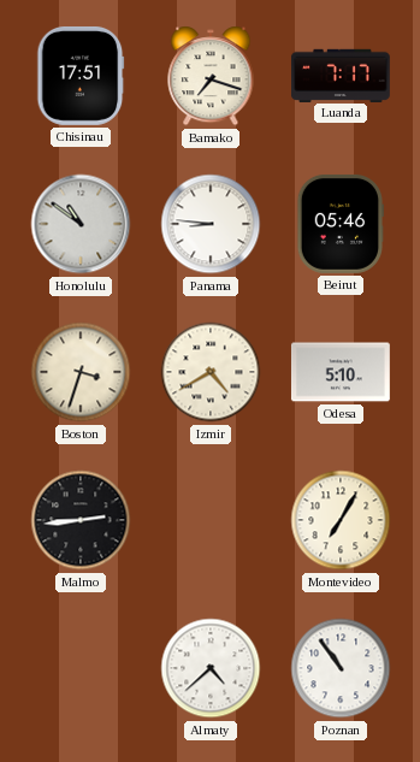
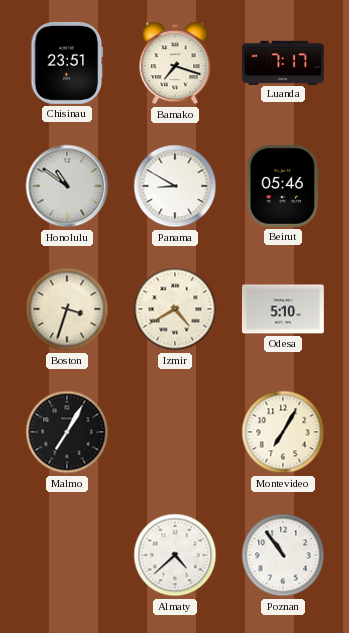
Chisinau: 17:51 -> 23:51
Panama: 8:46 -> 8:50
Malmo: 2:44 -> 7:05
